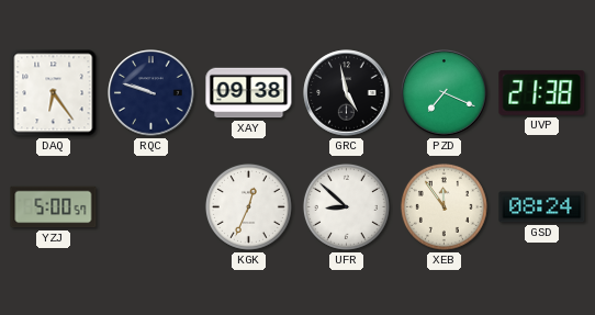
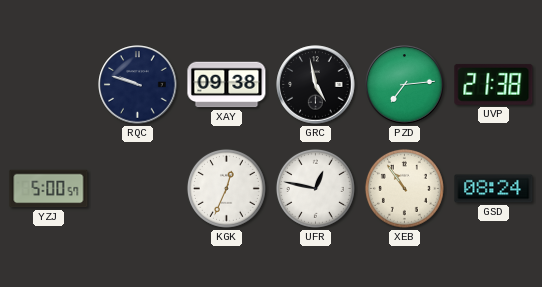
DAQ: 6:24 -> none
PZD: 7:19 -> 7:14
UFR: 8:52 -> 12:47
XEB: 11:54 -> 10:54
